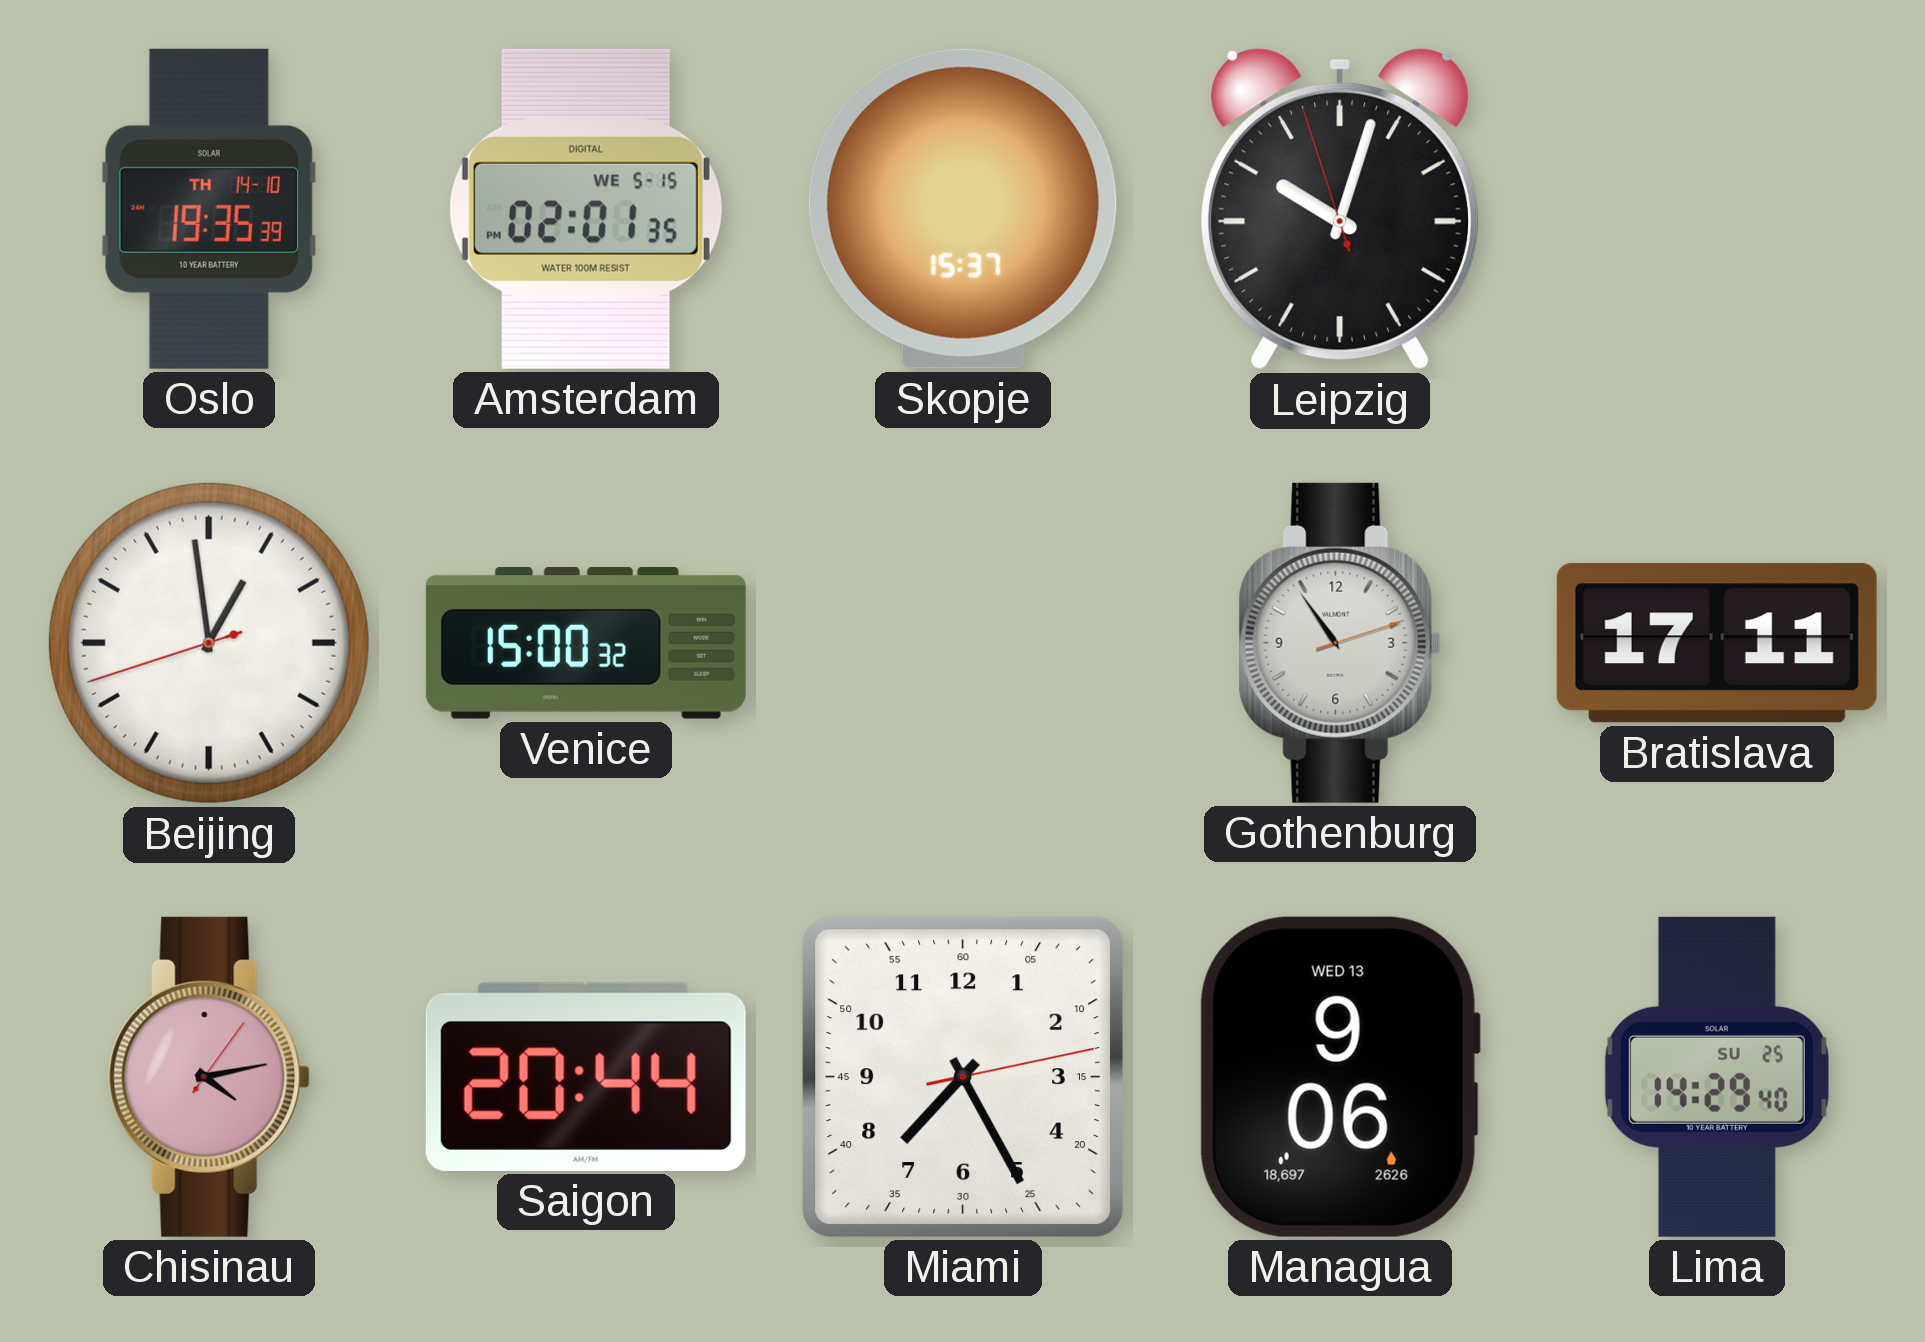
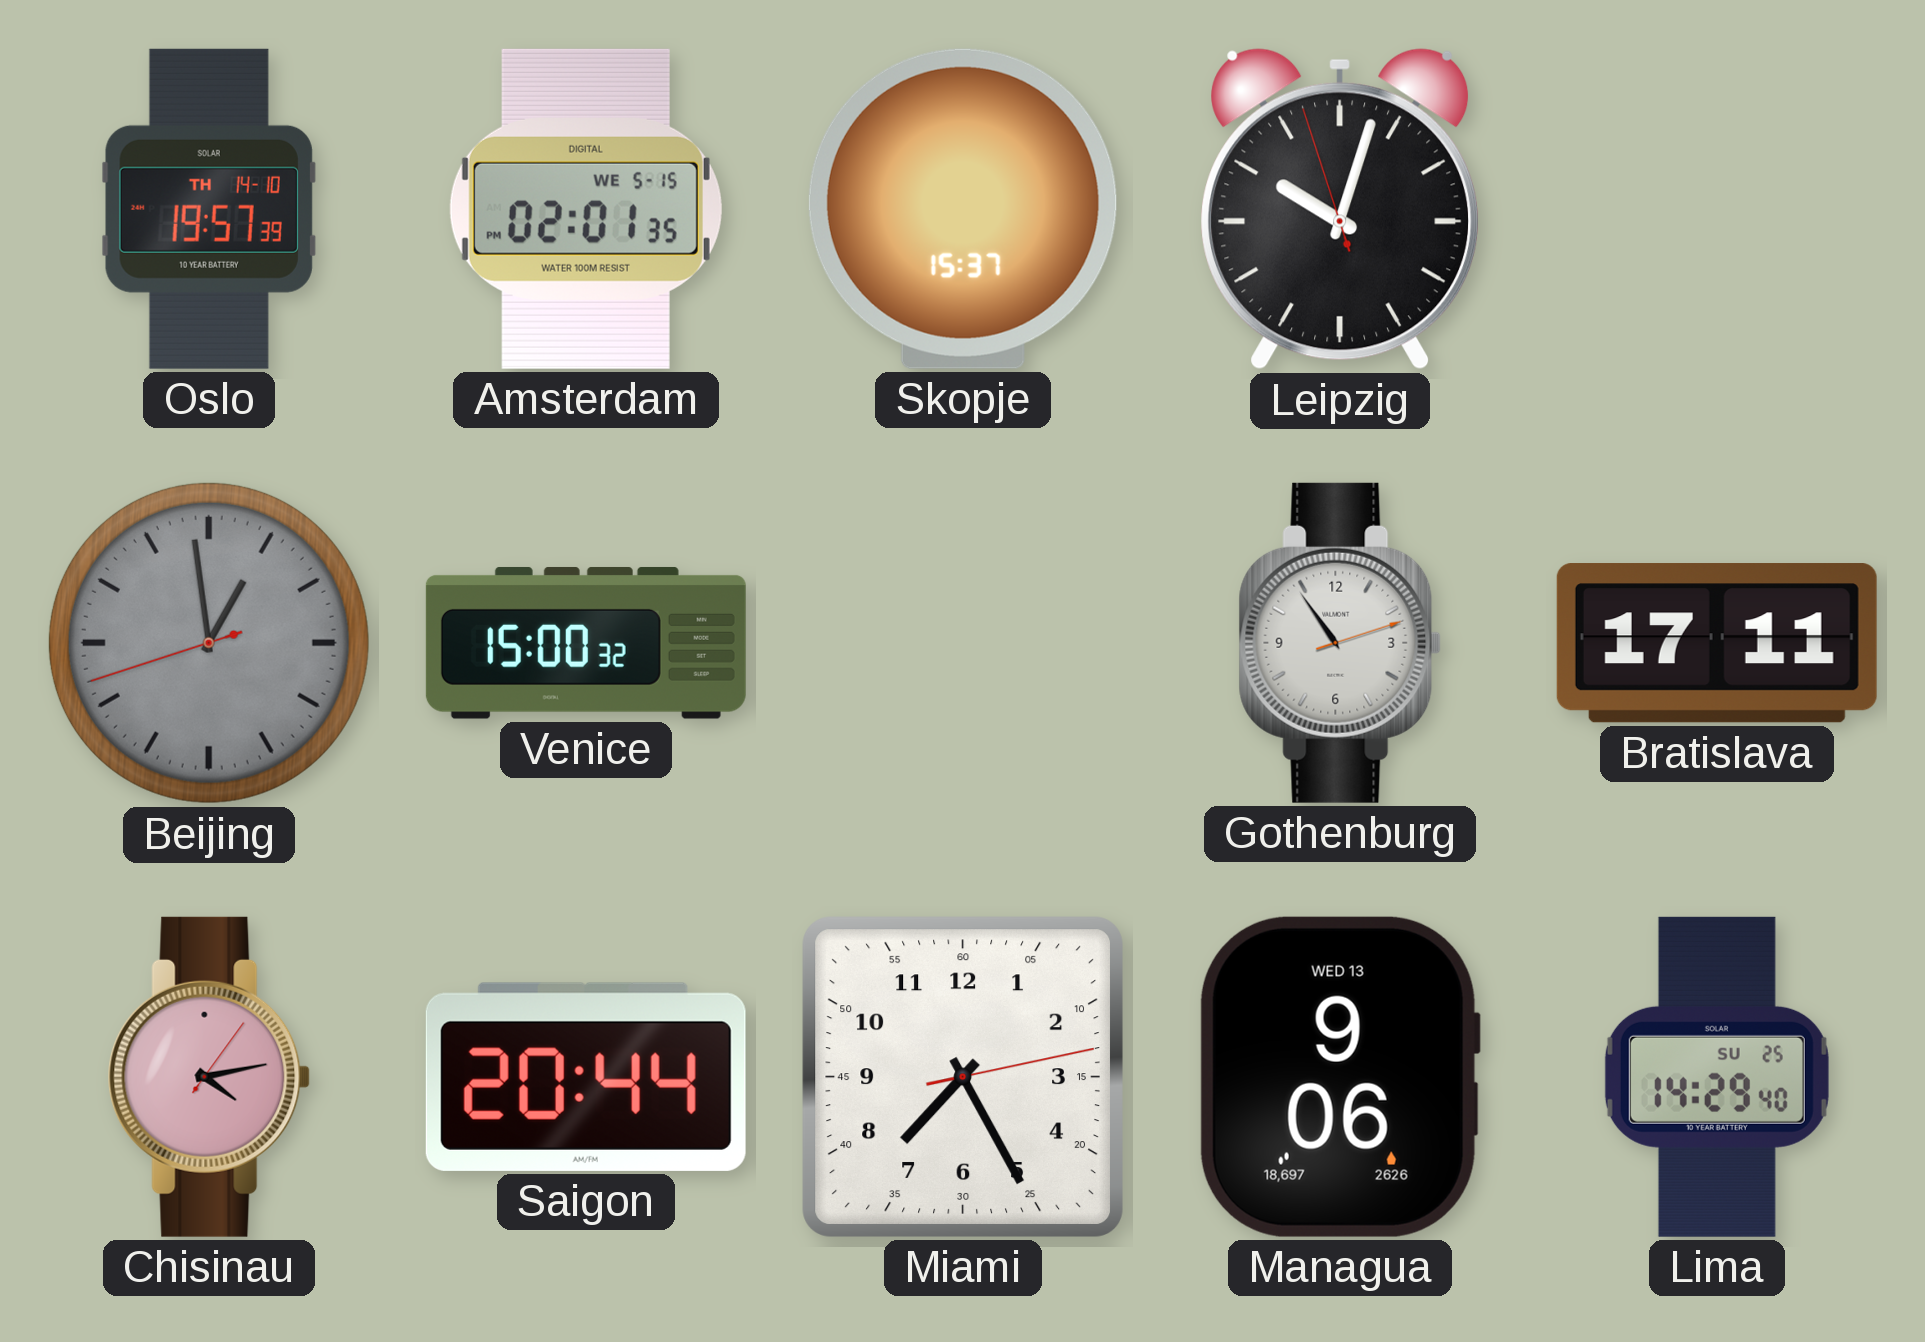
Oslo: 19:35 -> 19:57
Beijing dial: white -> grey
